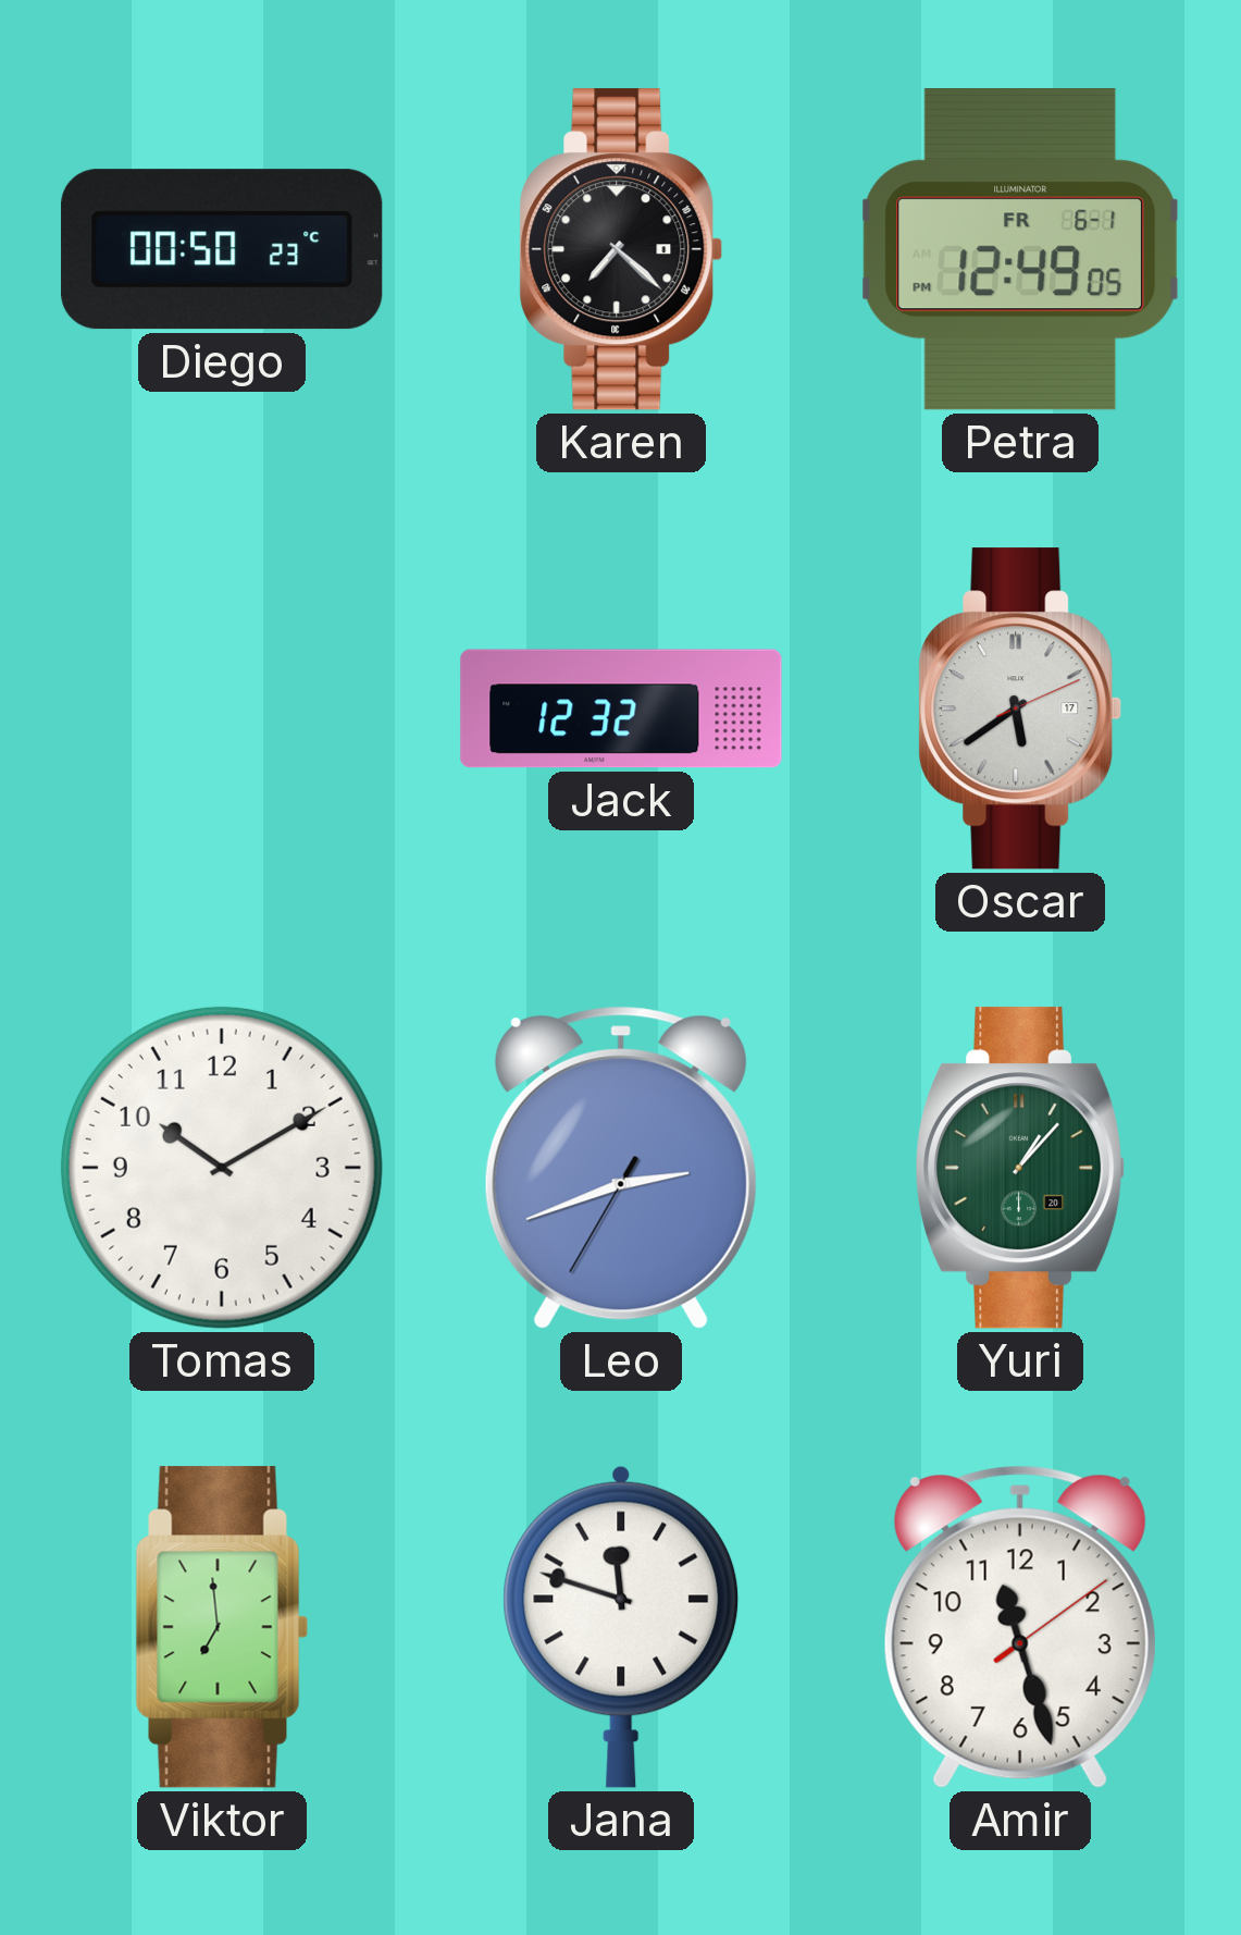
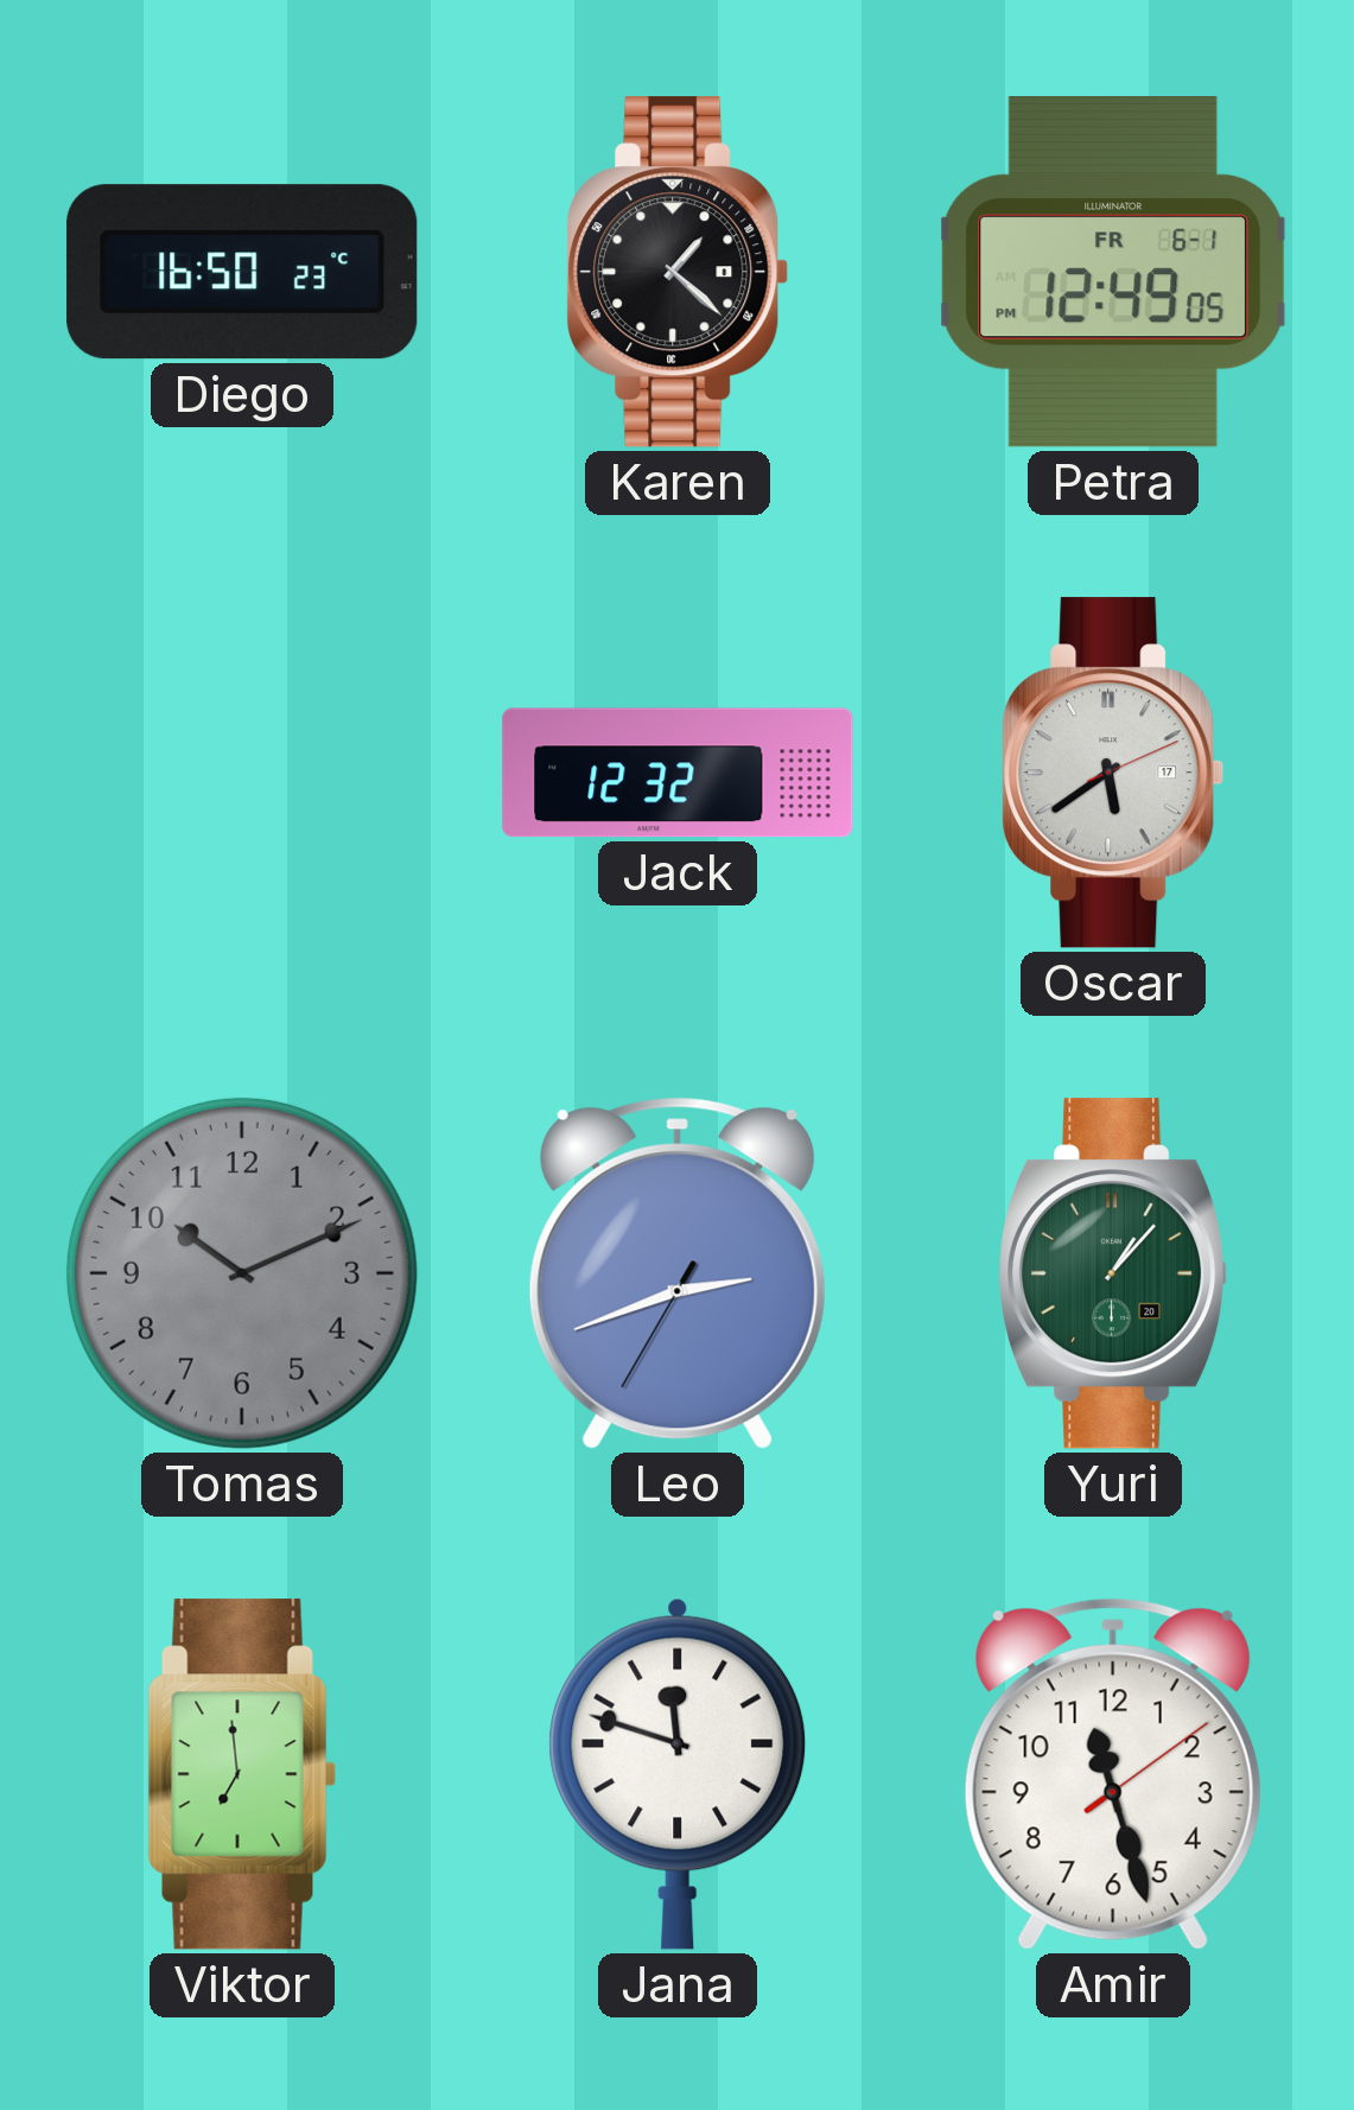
Diego: 00:50 -> 16:50
Karen: 7:22 -> 1:22
Tomas: 10:10 -> 10:11
Tomas dial: white -> grey
